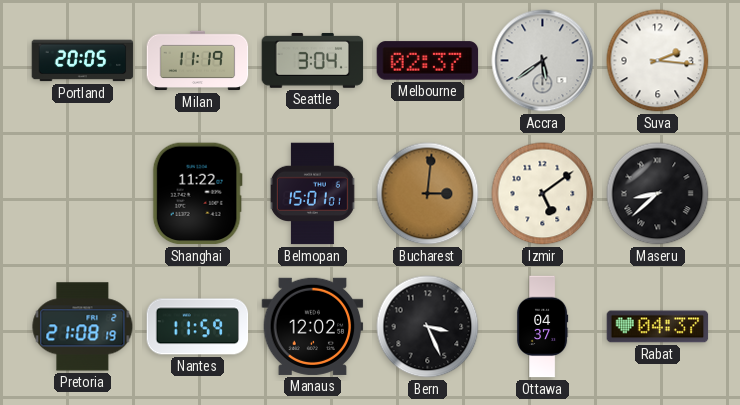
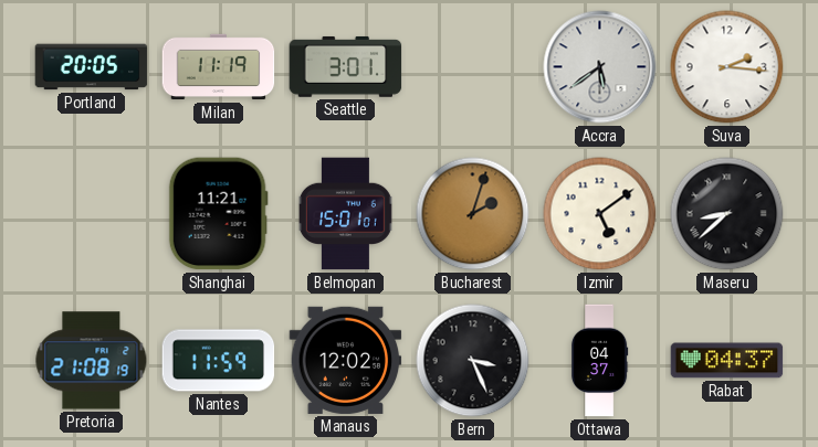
Seattle: 3:04 -> 3:01
Melbourne: 02:37 -> none
Shanghai: 11:22 -> 11:21
Bucharest: 3:01 -> 2:03
